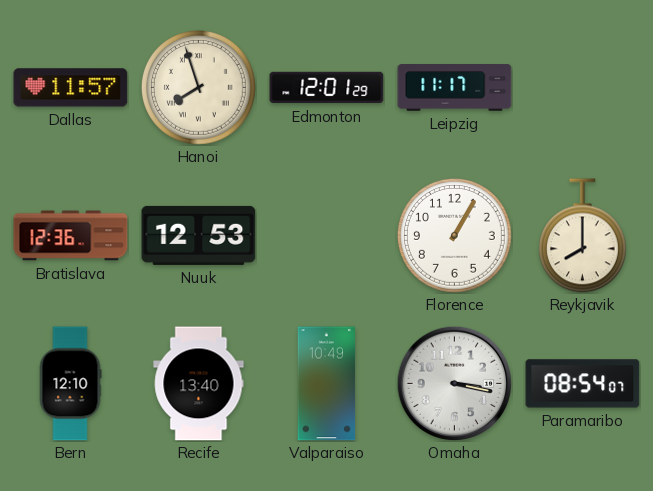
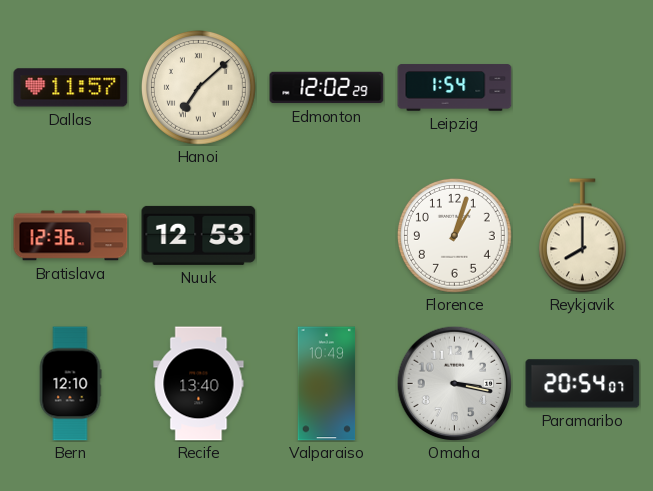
Hanoi: 7:57 -> 7:08
Edmonton: 12:01 -> 12:02
Leipzig: 11:17 -> 1:54
Florence: 1:05 -> 1:03
Paramaribo: 08:54 -> 20:54
